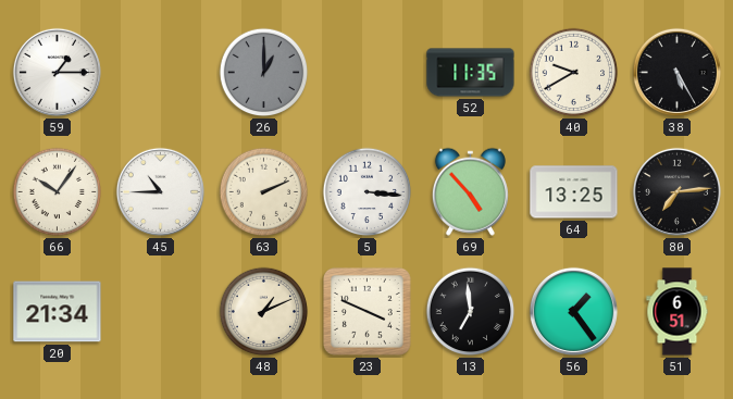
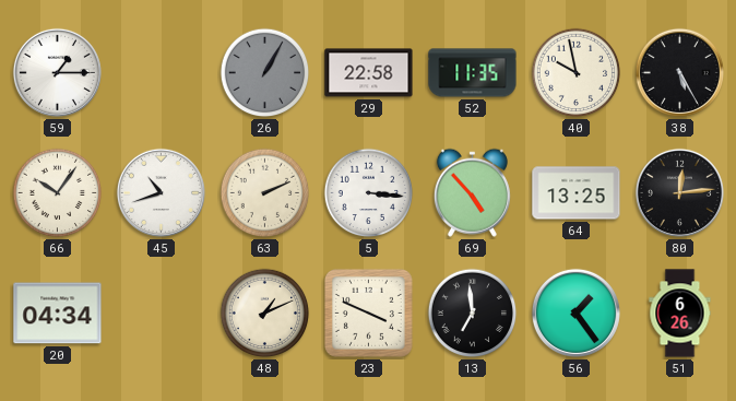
26: 1:00 -> 1:05
29: none -> 22:58
40: 9:40 -> 9:58
45: 10:45 -> 10:42
80: 7:14 -> 12:14
20: 21:34 -> 04:34
51: 6:51 -> 6:26
